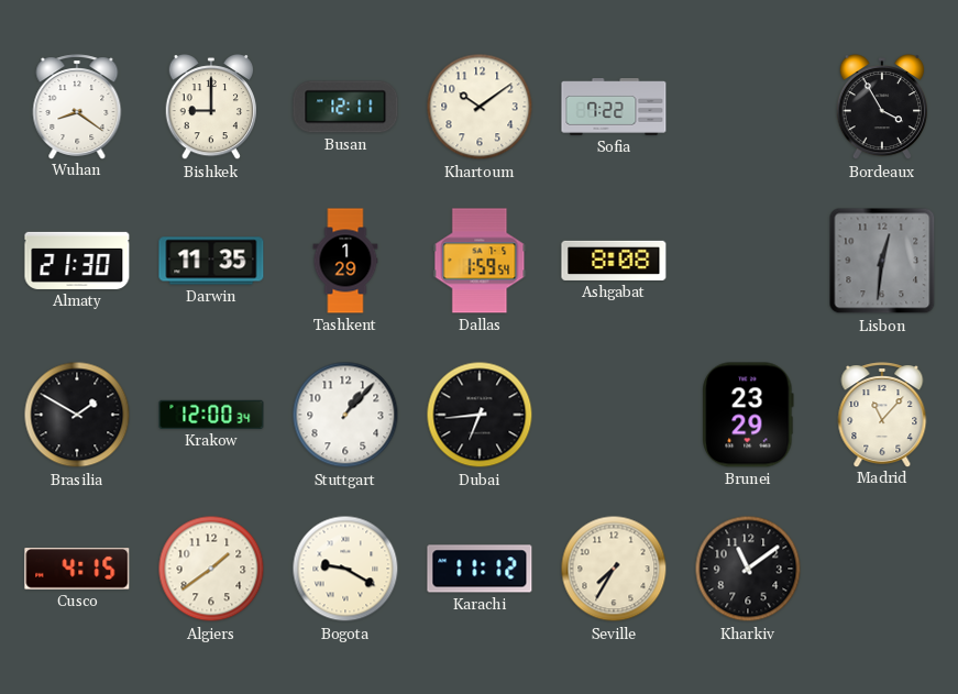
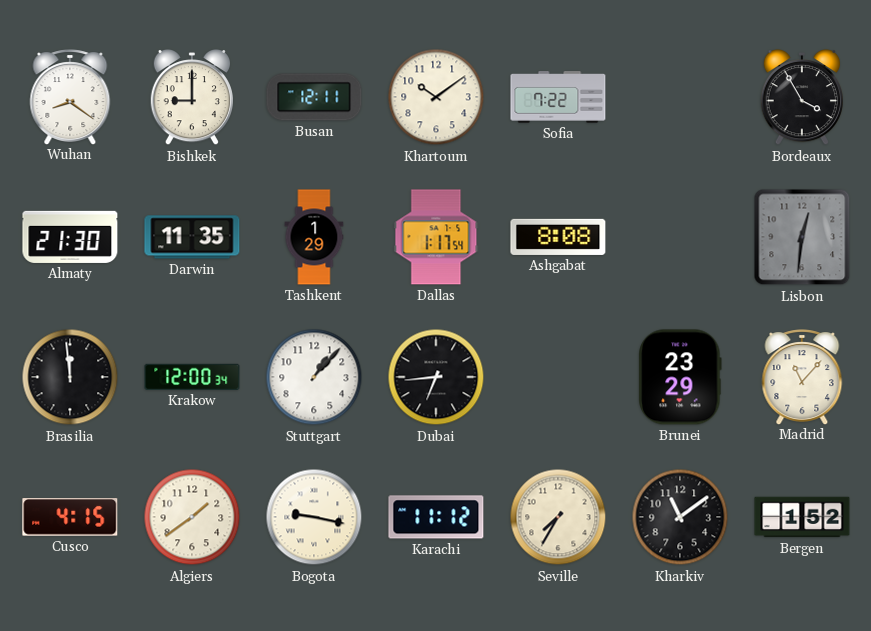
Dallas: 1:59 -> 1:17
Brasilia: 1:50 -> 11:59
Bogota: 9:20 -> 9:17
Bergen: none -> 1:52
